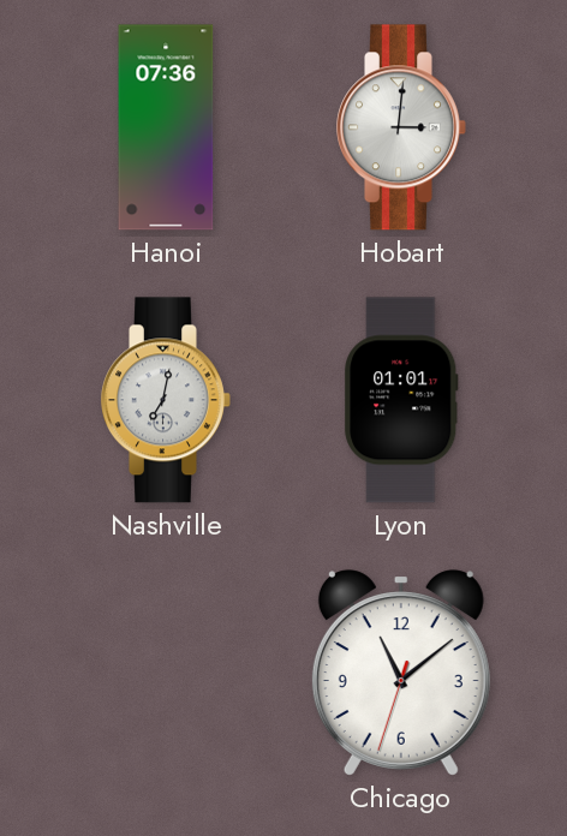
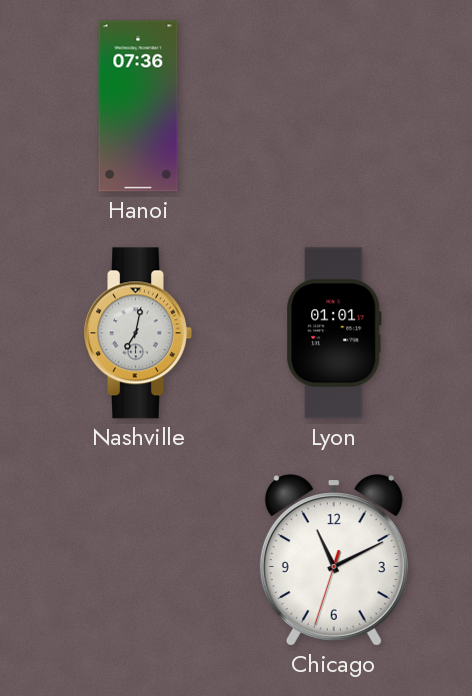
Hobart: 3:01 -> none
Chicago: 11:08 -> 11:10
